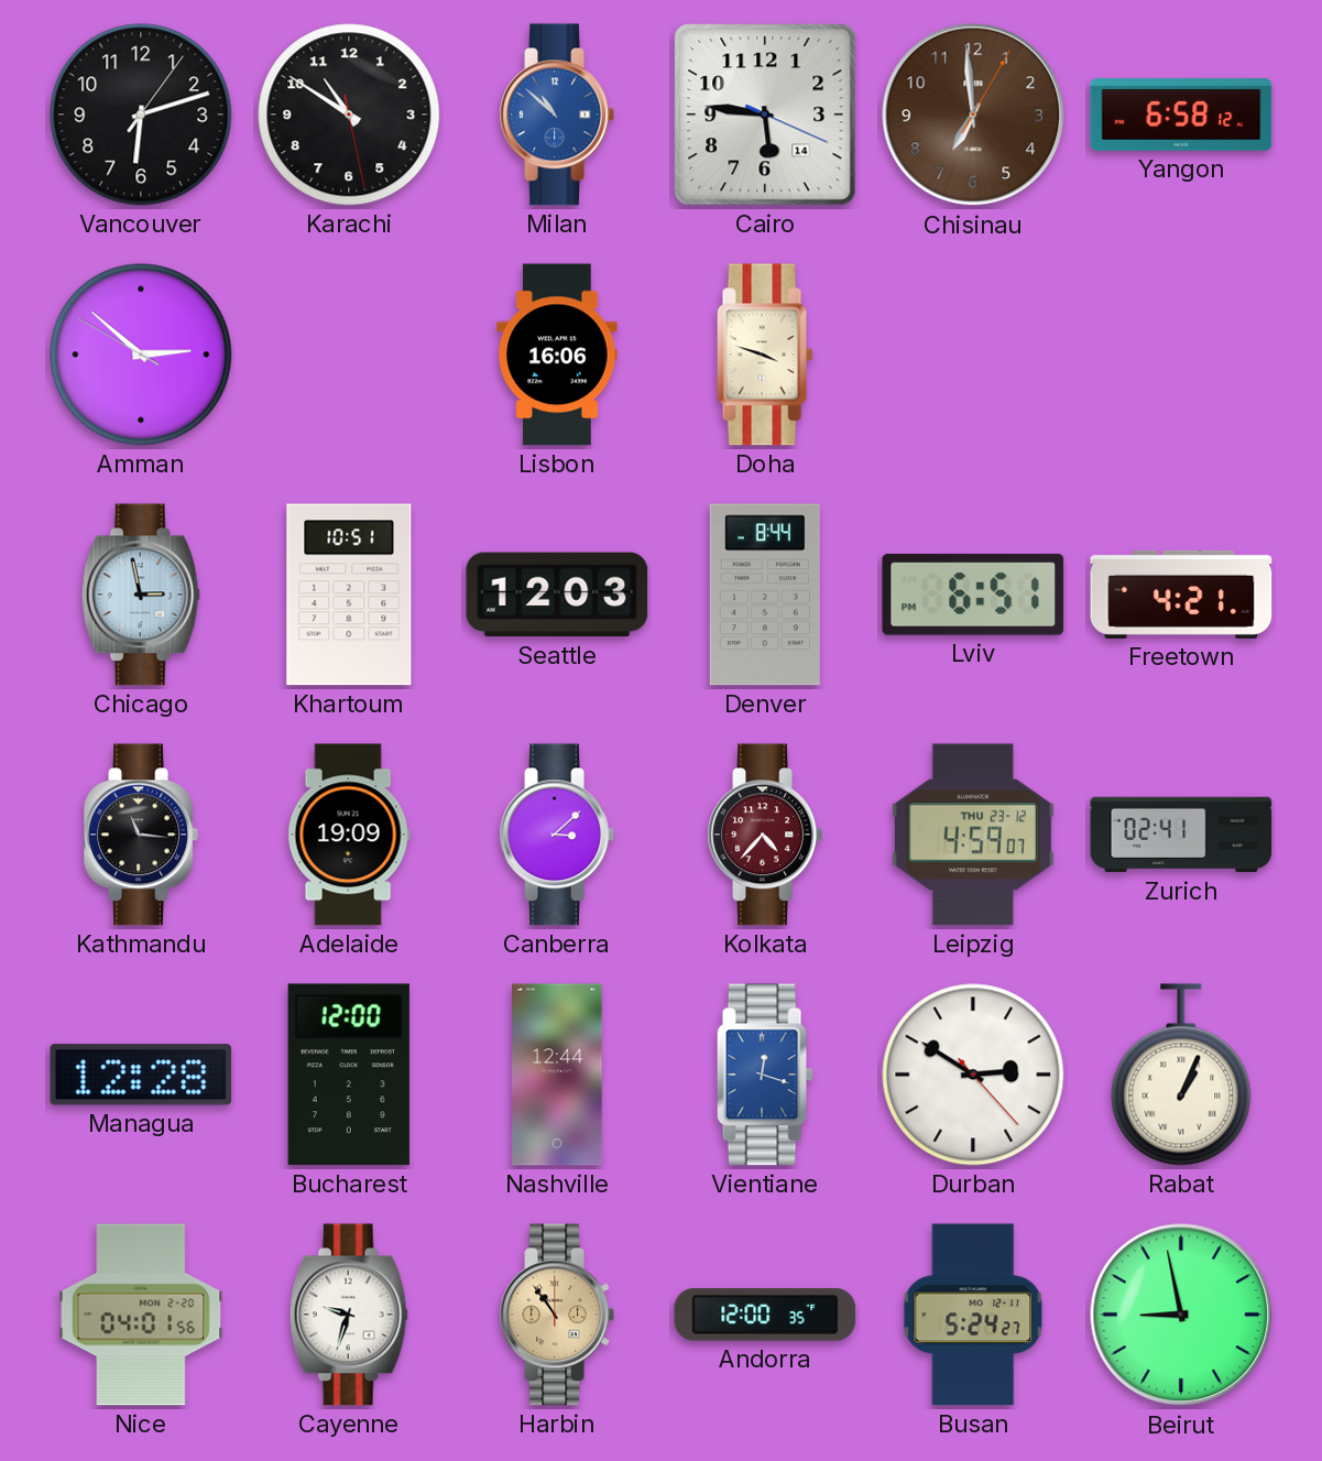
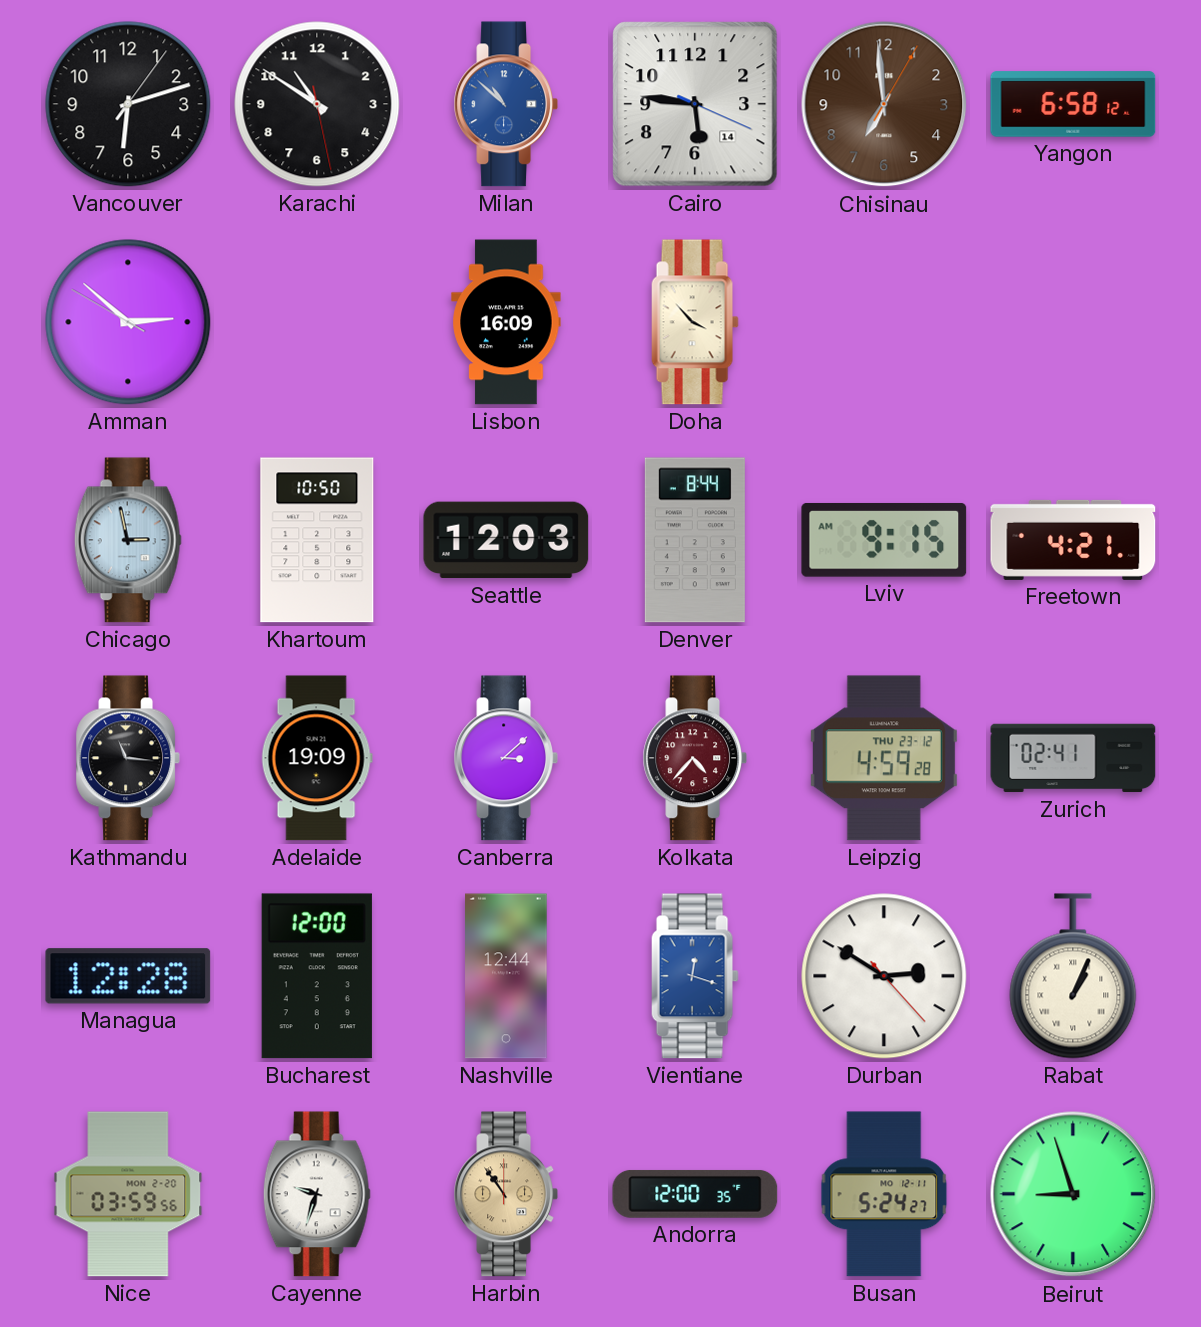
Lisbon: 16:06 -> 16:09
Doha: 3:48 -> 3:53
Khartoum: 10:51 -> 10:50
Lviv: 6:51 -> 9:15
Leipzig: 4:59:07 -> 4:59:28
Nice: 04:01 -> 03:59
Beirut: 8:58 -> 8:57
